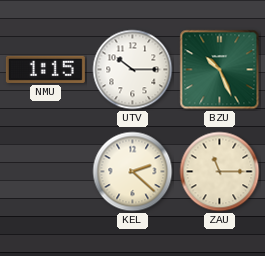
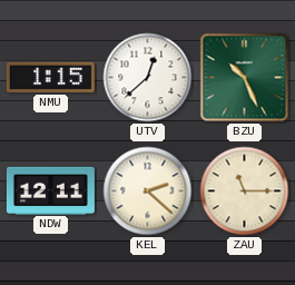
UTV: 10:15 -> 12:38
NDW: none -> 12:11
